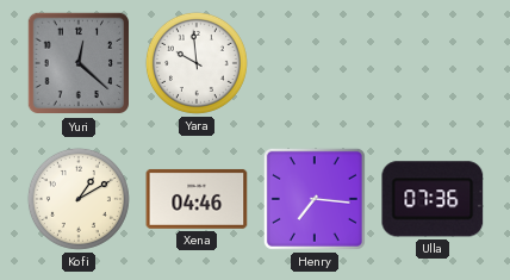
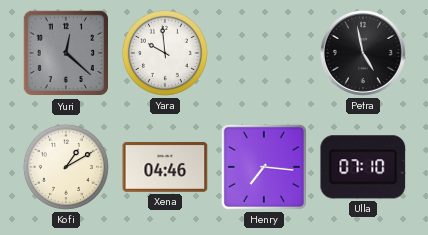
Petra: none -> 4:58
Ulla: 07:36 -> 07:10
